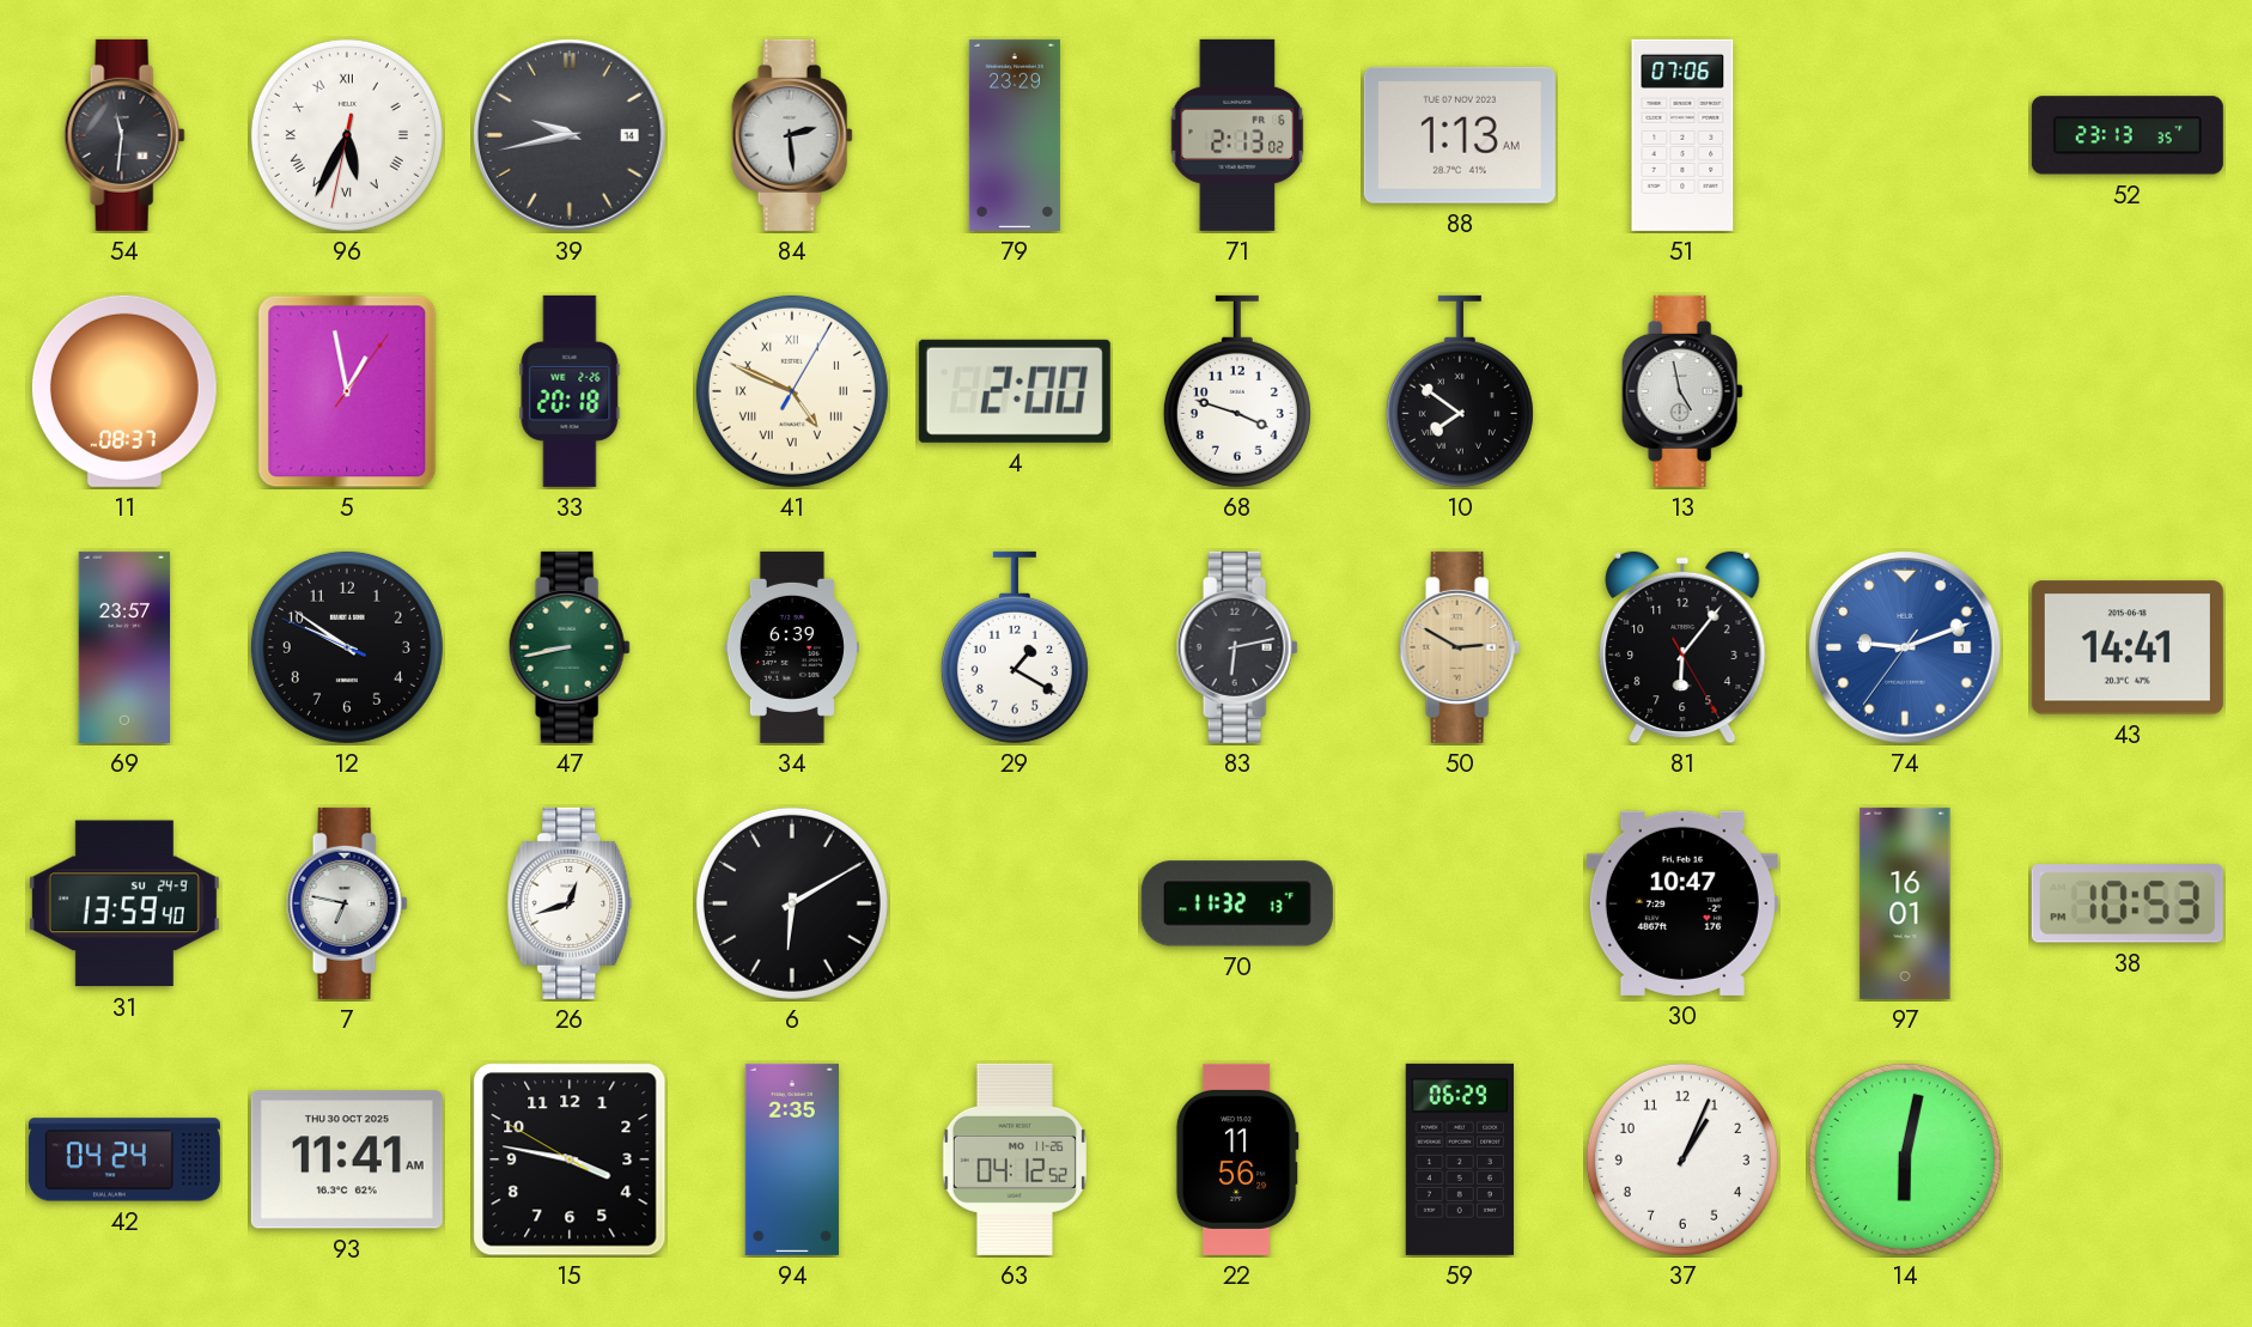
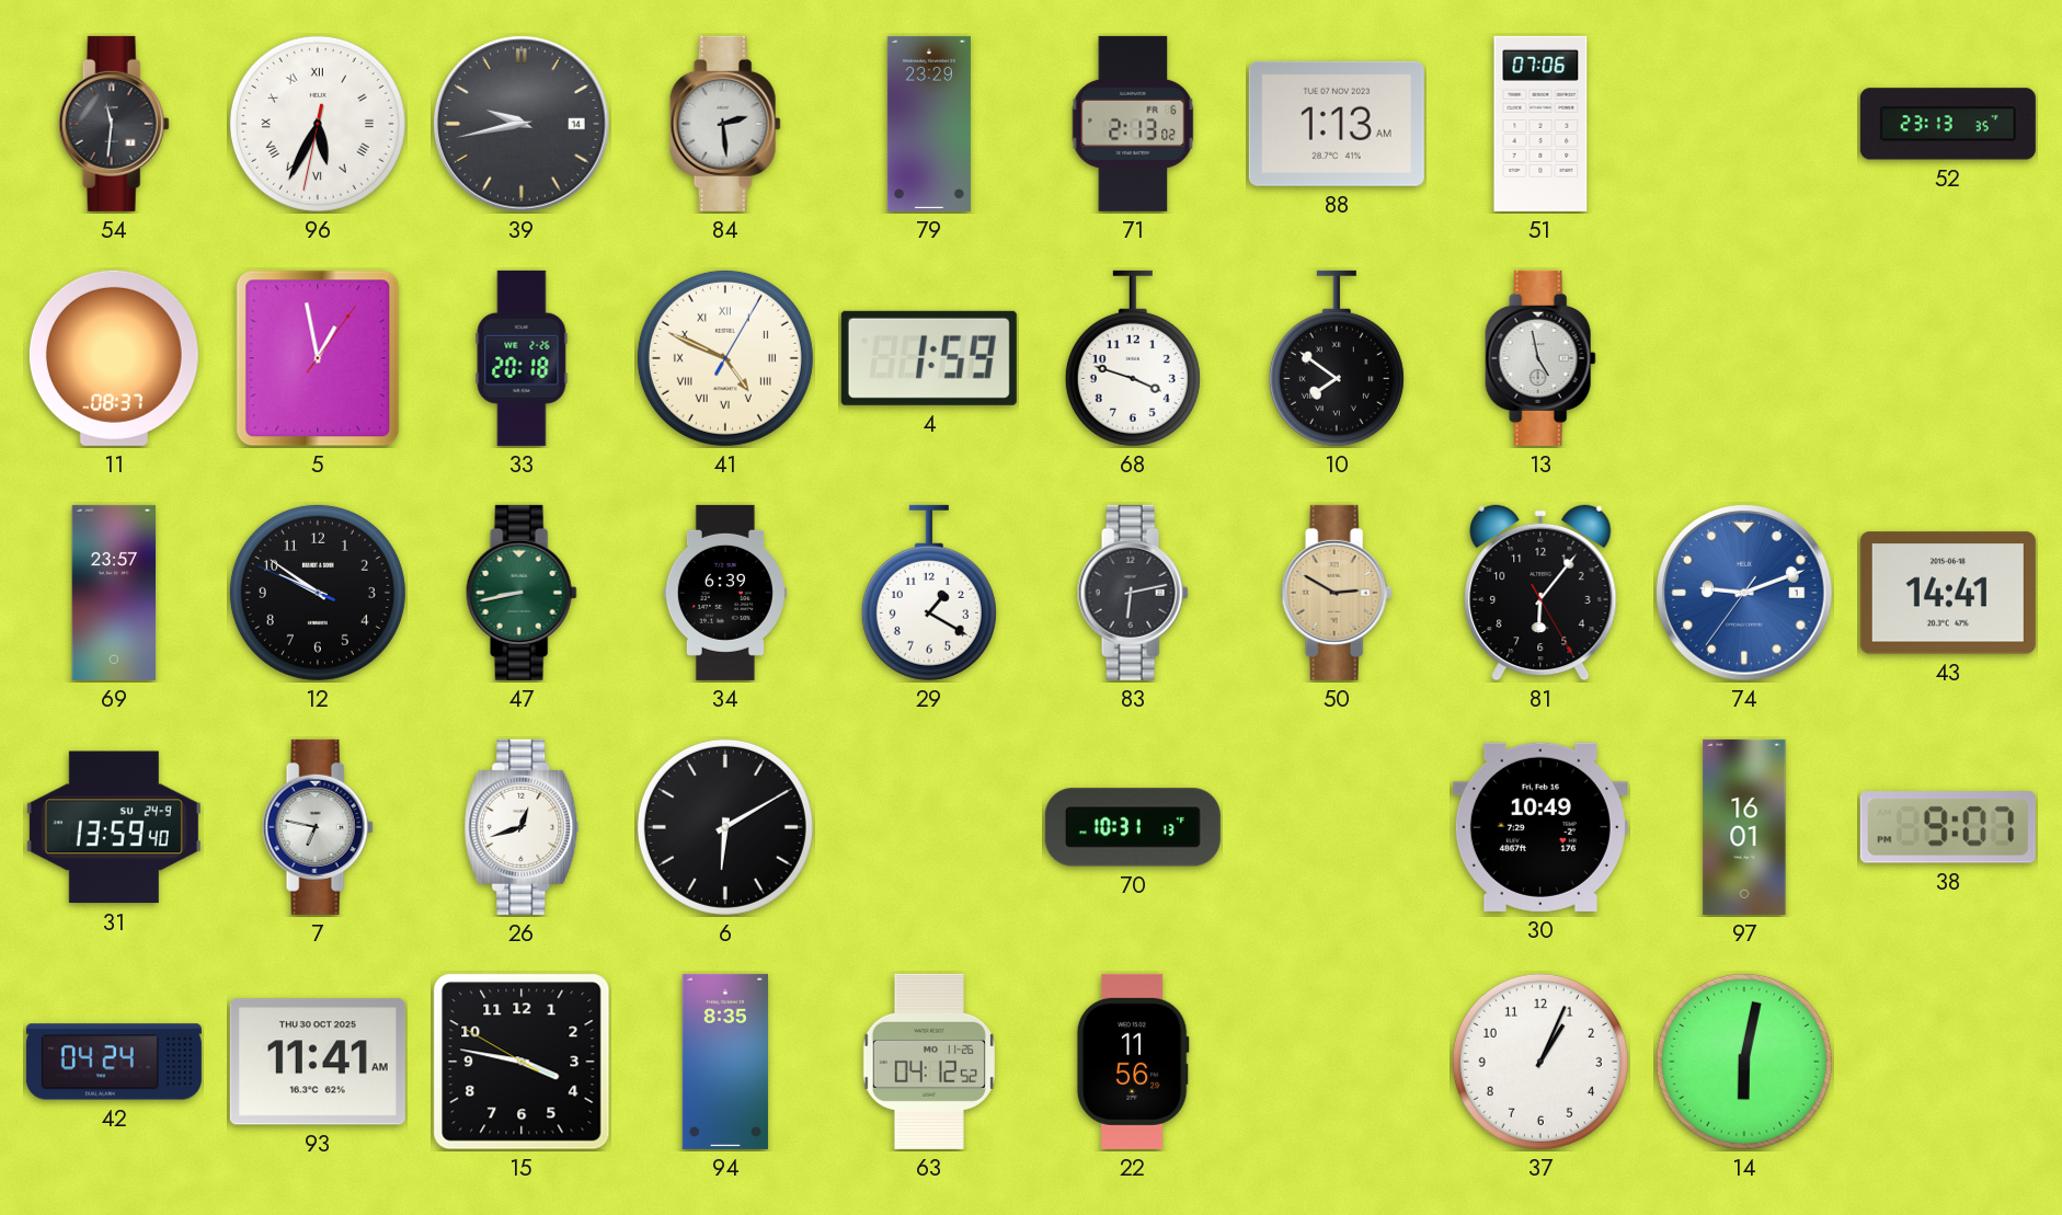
4: 2:00 -> 1:59
70: 11:32 -> 10:31
30: 10:47 -> 10:49
38: 10:53 -> 9:07
94: 2:35 -> 8:35
59: 06:29 -> none
